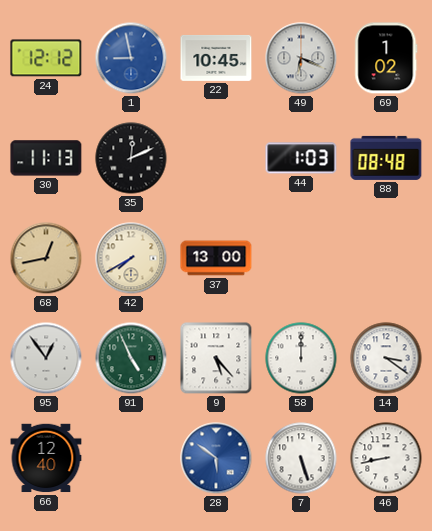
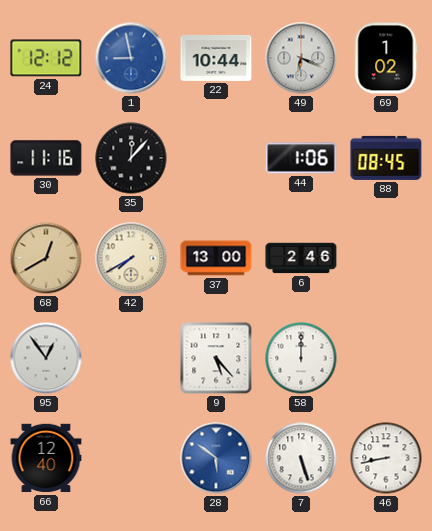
22: 10:45 -> 10:44
30: 11:13 -> 11:16
35: 12:11 -> 12:07
44: 1:03 -> 1:06
88: 08:48 -> 08:45
68: 12:43 -> 12:40
6: none -> 2:46
91: 4:56 -> none
14: 3:21 -> none
